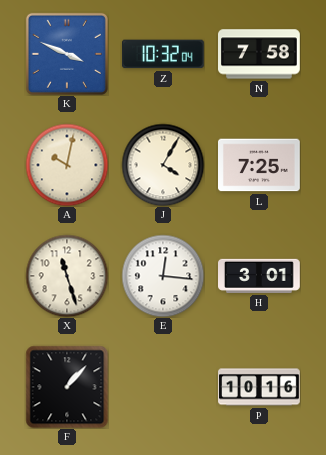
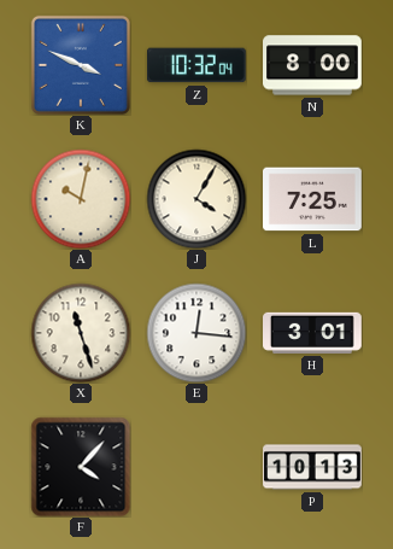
N: 7:58 -> 8:00
F: 1:07 -> 4:07
P: 10:16 -> 10:13
